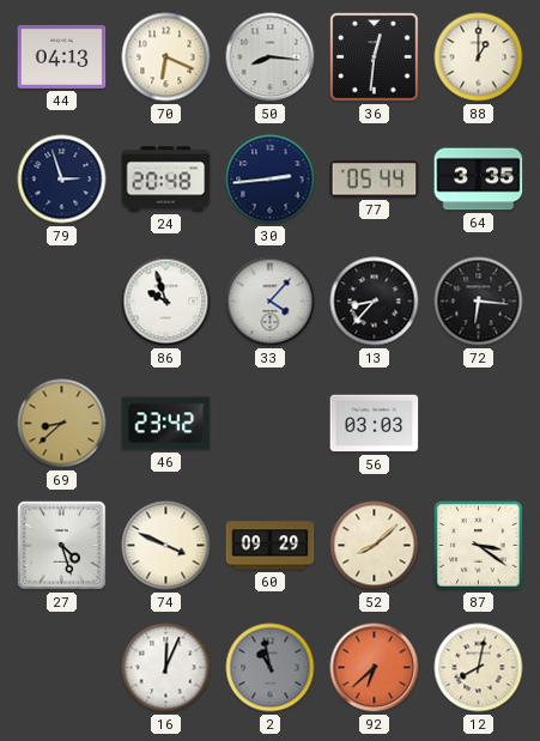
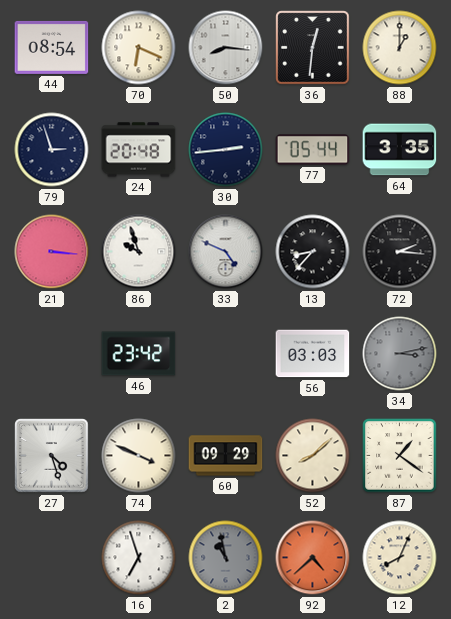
44: 04:13 -> 08:54
21: none -> 3:16
33: 4:07 -> 4:49
72: 6:16 -> 2:16
69: 8:38 -> none
34: none -> 3:13
87: 3:21 -> 1:21
16: 12:04 -> 6:57
92: 6:38 -> 4:38
12: 8:02 -> 8:04
